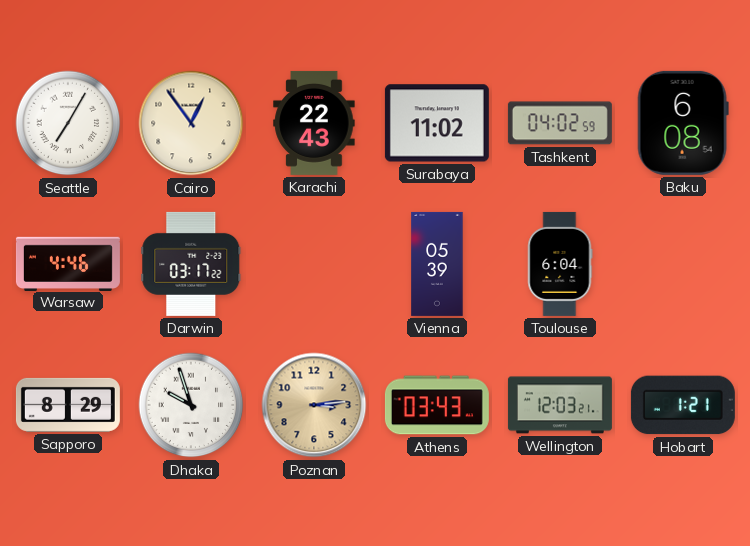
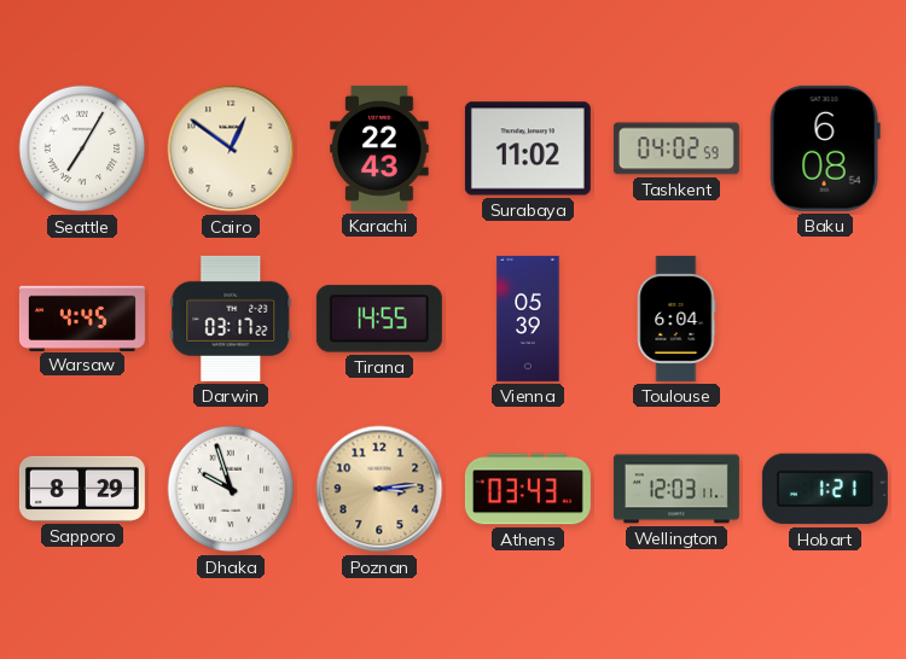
Cairo: 12:54 -> 12:51
Warsaw: 4:46 -> 4:45
Tirana: none -> 14:55
Wellington: 12:03:21 -> 12:03:11
